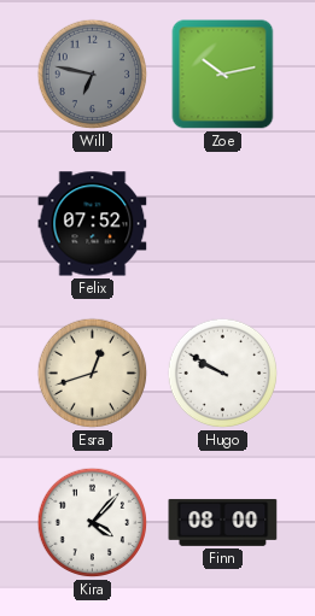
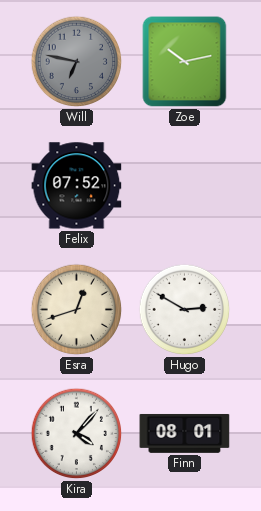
Hugo: 9:50 -> 2:50
Finn: 08:00 -> 08:01
